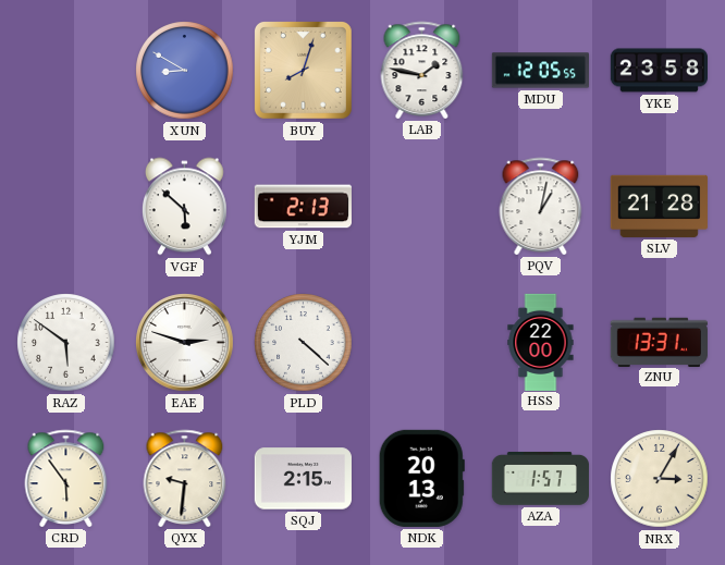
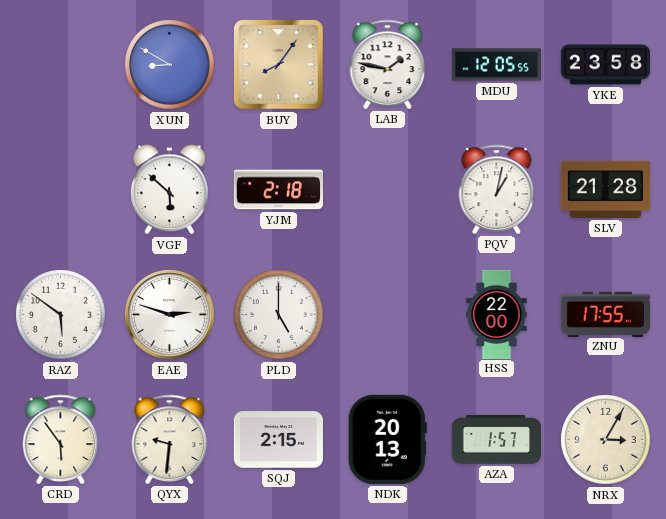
BUY: 8:03 -> 8:06
YJM: 2:13 -> 2:18
PLD: 4:22 -> 5:00
ZNU: 13:31 -> 17:55
